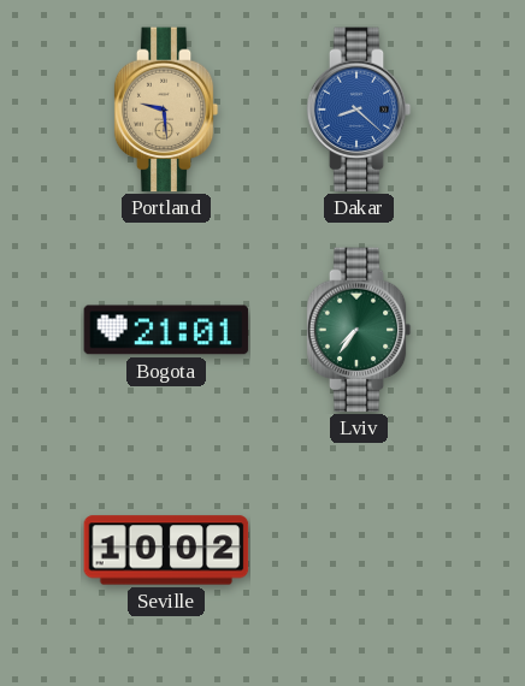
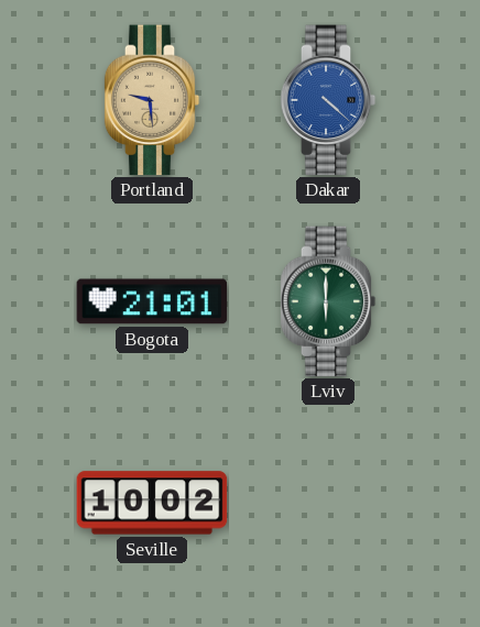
Dakar: 8:22 -> 4:22
Lviv: 7:36 -> 6:00
